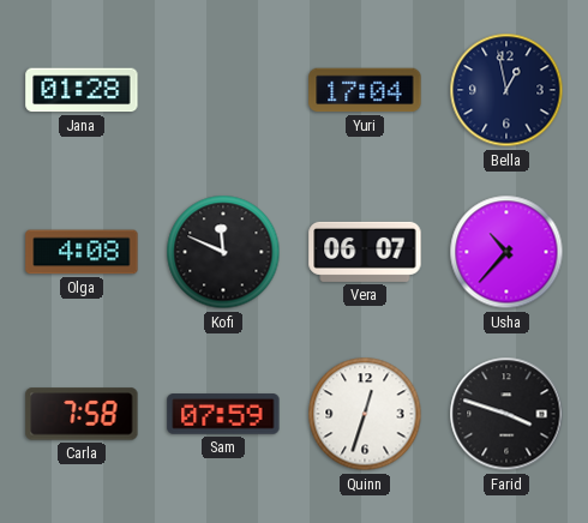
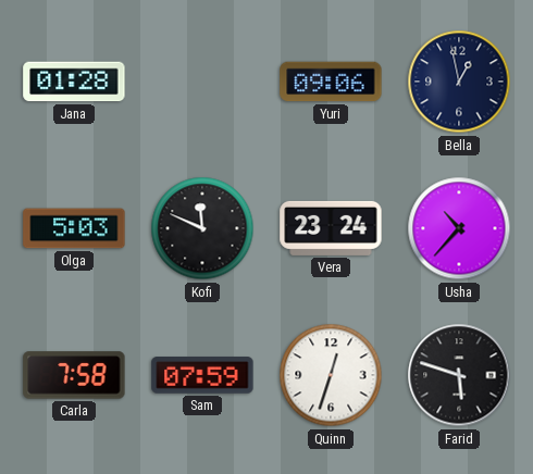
Yuri: 17:04 -> 09:06
Olga: 4:08 -> 5:03
Vera: 06:07 -> 23:24
Farid: 3:48 -> 5:48
